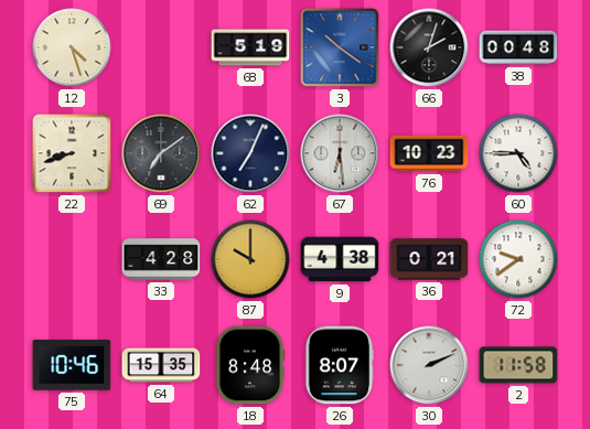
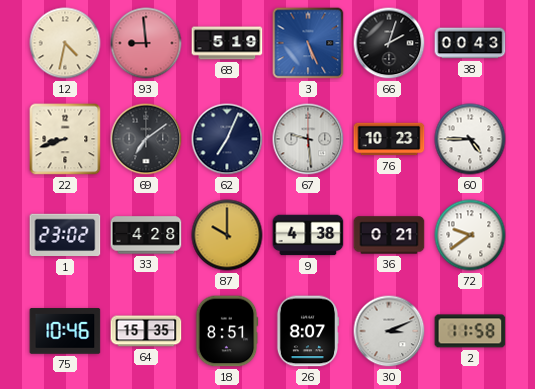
12: 4:27 -> 4:32
93: none -> 8:59
3: 10:21 -> 5:26
38: 00:48 -> 00:43
67: 6:29 -> 9:29
1: none -> 23:02
18: 8:48 -> 8:51
30: 2:11 -> 3:11
